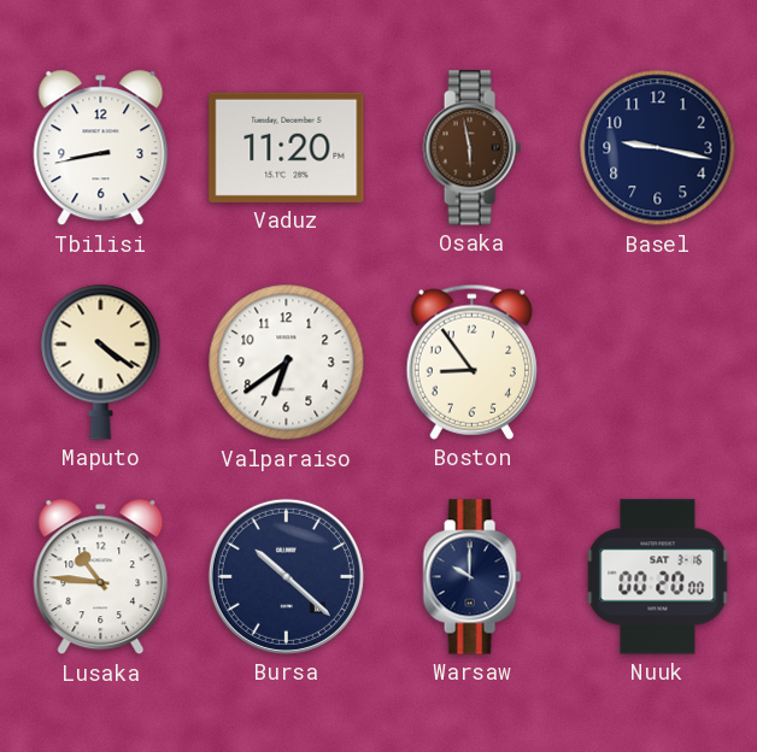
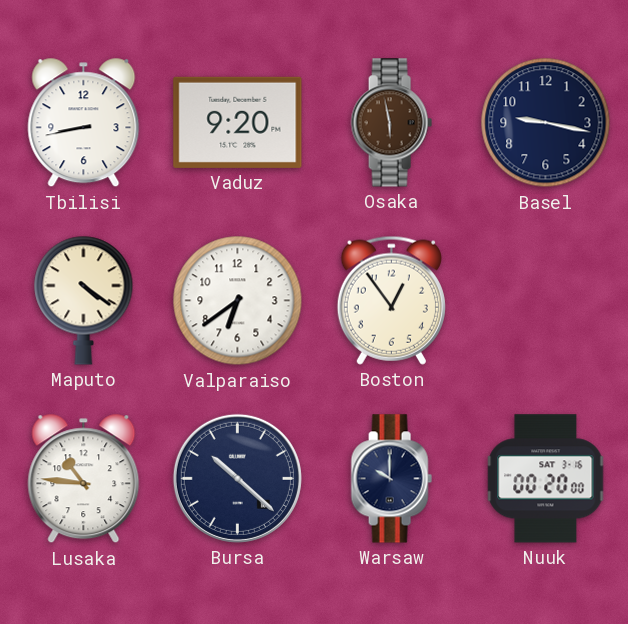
Vaduz: 11:20 -> 9:20
Boston: 8:54 -> 12:54
